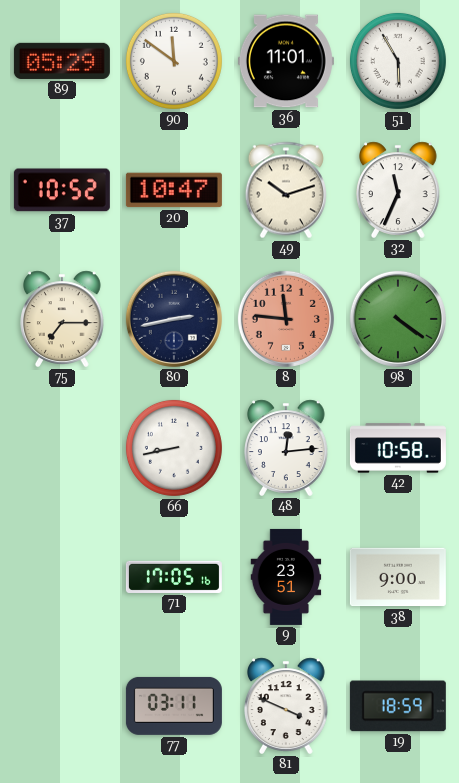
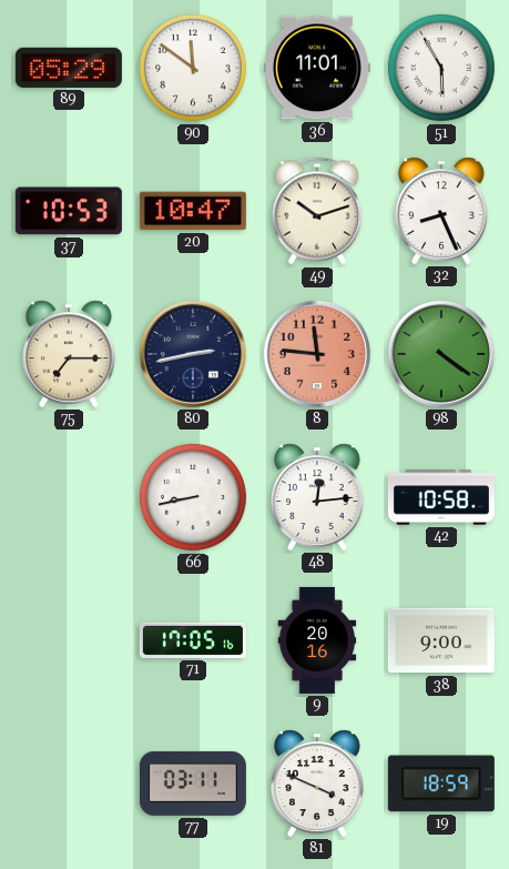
37: 10:52 -> 10:53
32: 11:34 -> 8:26
9: 23:51 -> 20:16
